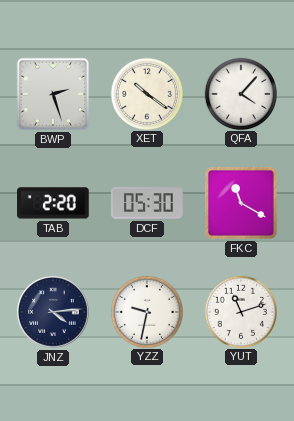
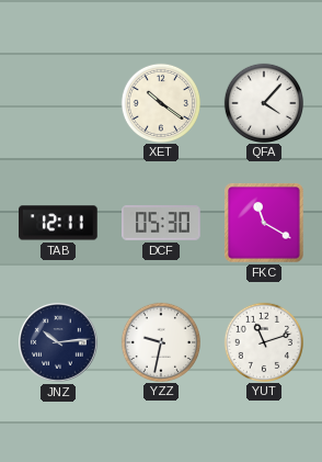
BWP: 2:27 -> none
TAB: 2:20 -> 12:11
JNZ: 4:14 -> 10:14
